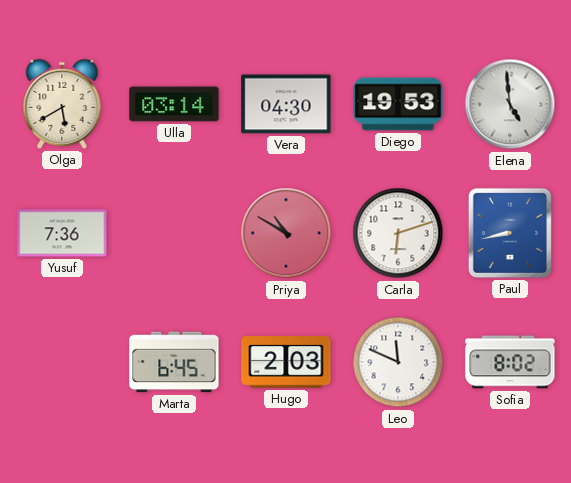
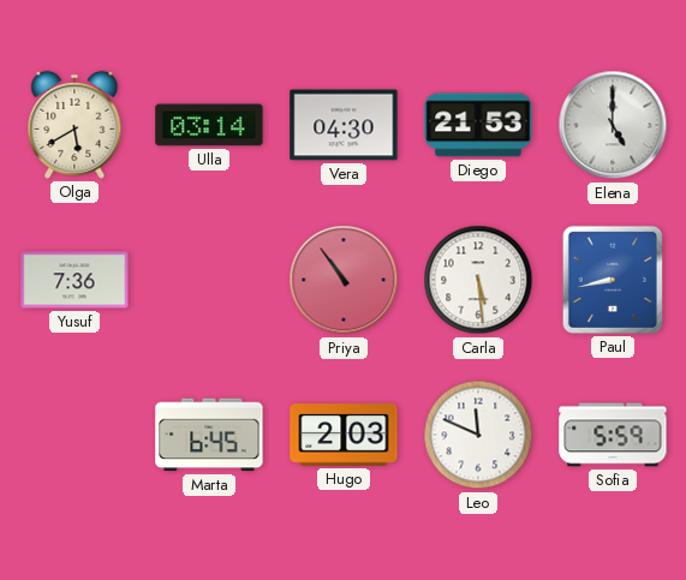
Diego: 19:53 -> 21:53
Elena: 4:59 -> 5:00
Priya: 10:50 -> 10:54
Carla: 6:12 -> 5:29
Sofia: 8:02 -> 5:59
